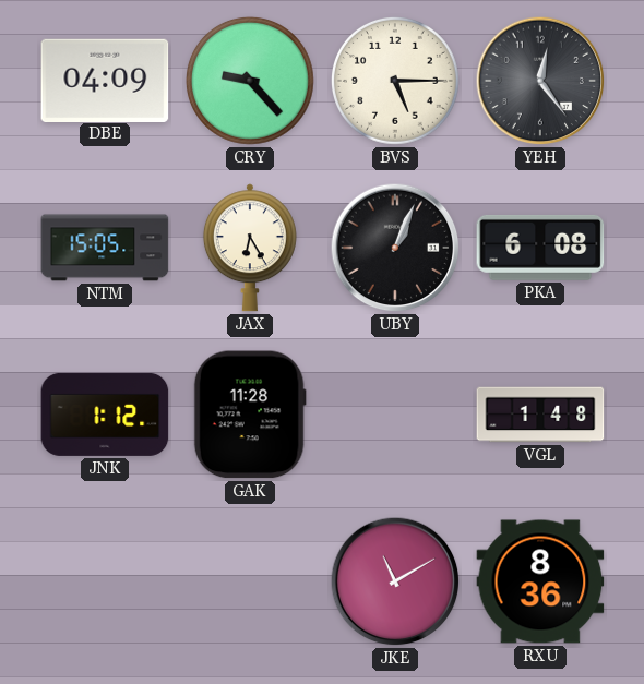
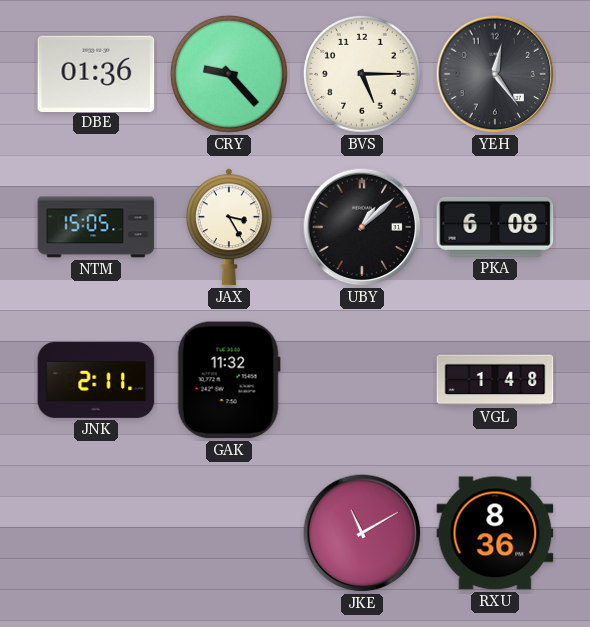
DBE: 04:09 -> 01:36
JAX: 6:25 -> 3:25
UBY: 1:04 -> 1:08
JNK: 1:12 -> 2:11
GAK: 11:28 -> 11:32
